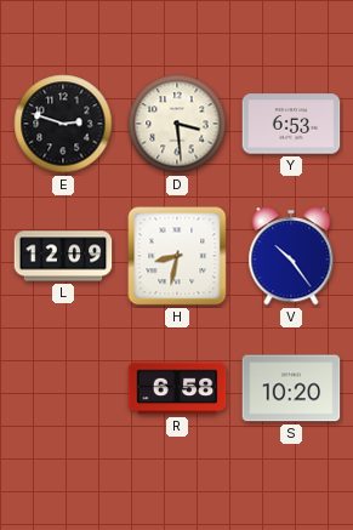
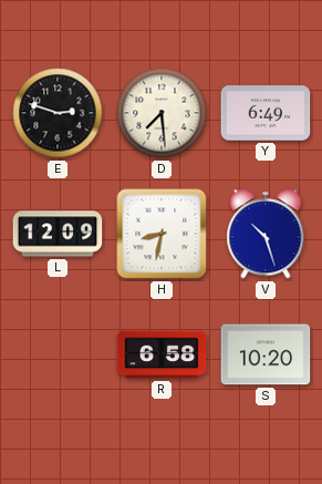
D: 3:29 -> 7:29
Y: 6:53 -> 6:49
V: 10:24 -> 10:27
